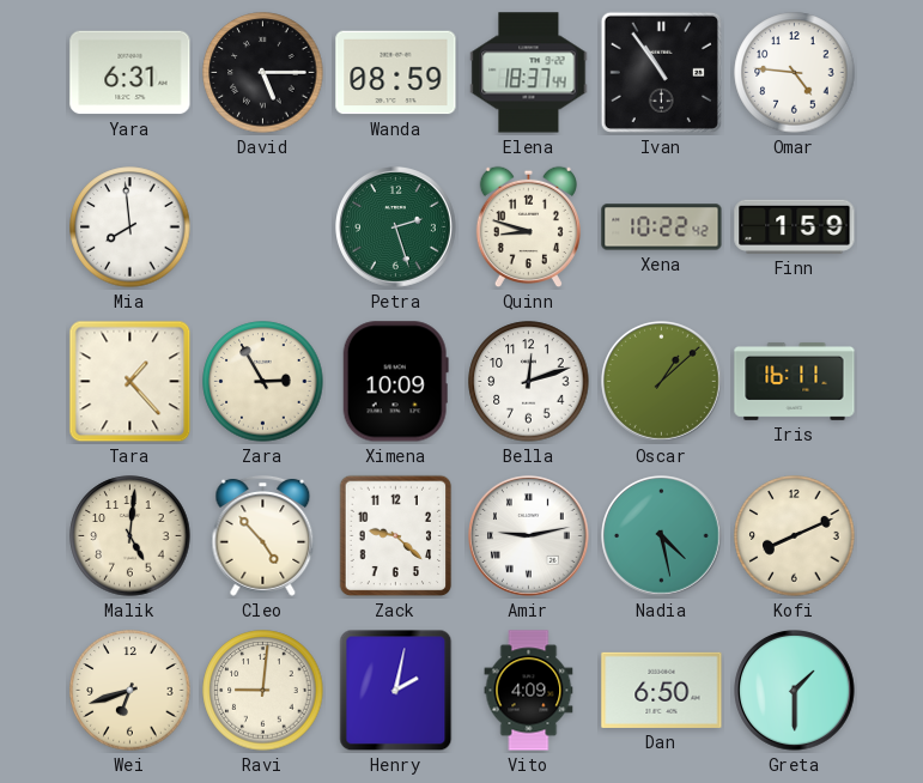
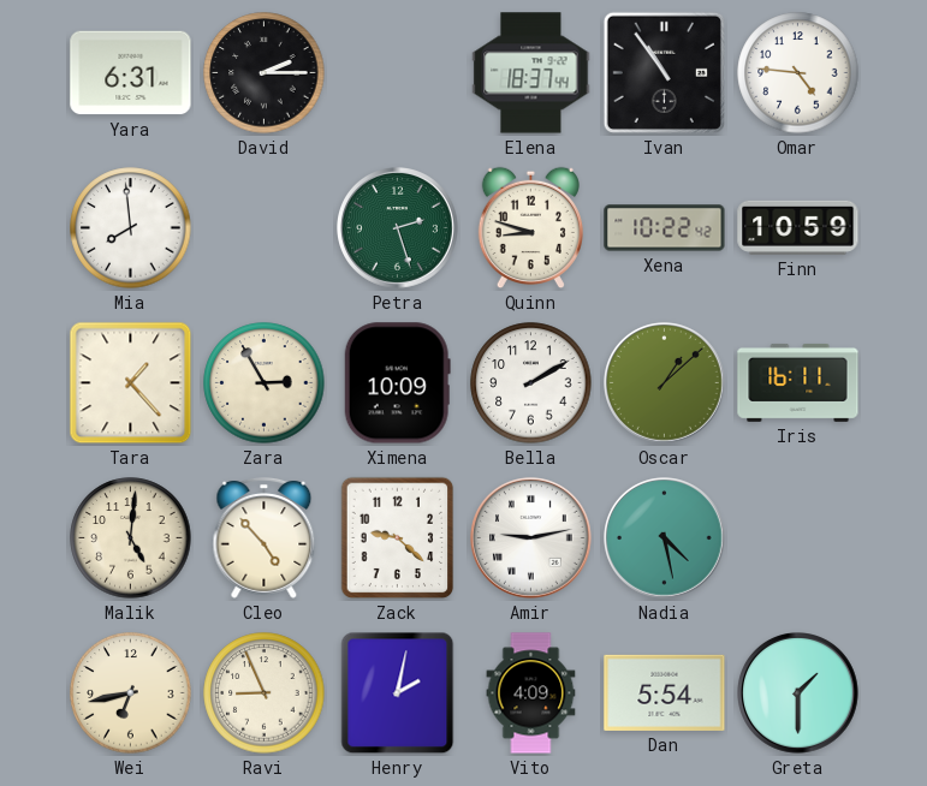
David: 5:15 -> 2:15
Wanda: 08:59 -> none
Finn: 1:59 -> 10:59
Bella: 12:12 -> 2:10
Kofi: 8:11 -> none
Wei: 6:42 -> 6:43
Ravi: 9:01 -> 8:56
Dan: 6:50 -> 5:54
